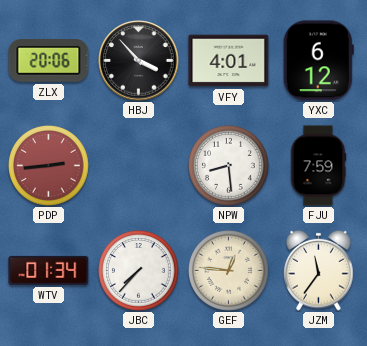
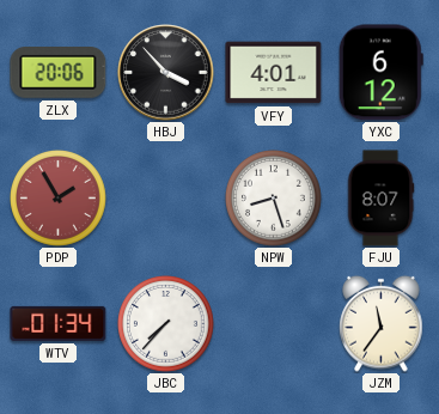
PDP: 2:44 -> 1:55
NPW: 8:29 -> 8:27
FJU: 7:59 -> 8:07
GEF: 12:46 -> none
